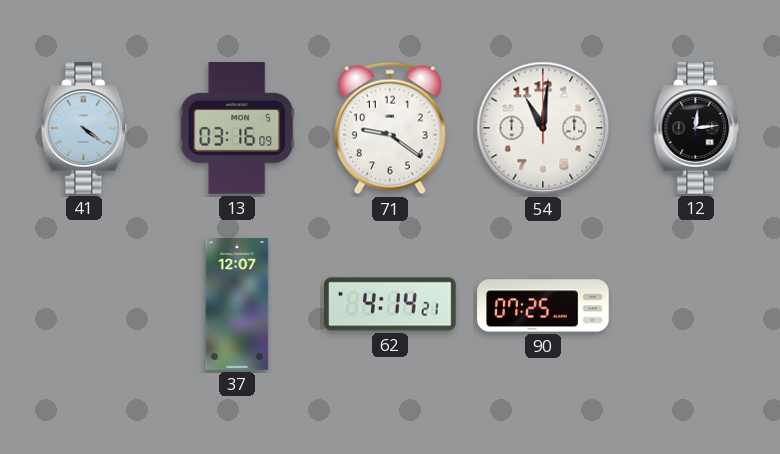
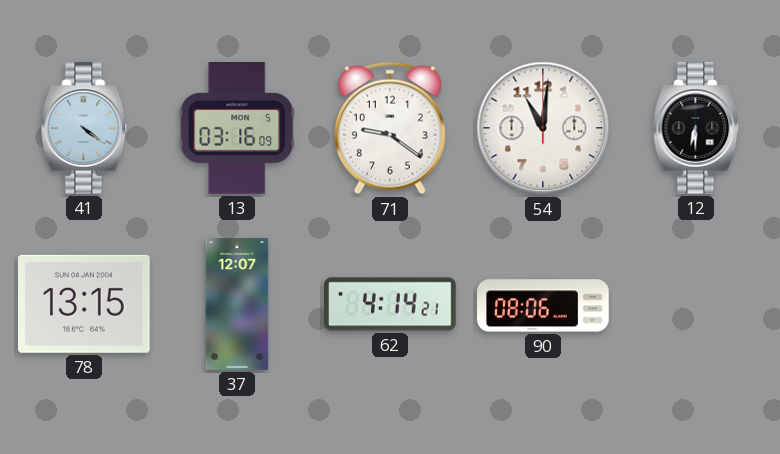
12: 12:14 -> 6:30
78: none -> 13:15
90: 07:25 -> 08:06
